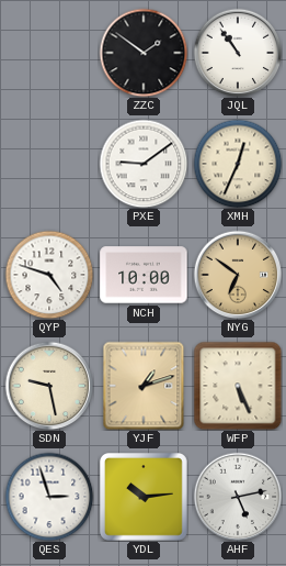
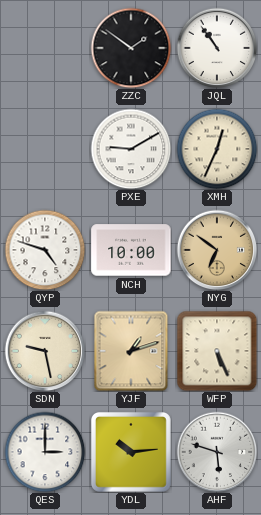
PXE: 9:09 -> 9:10
QES: 2:57 -> 3:00
AHF: 5:13 -> 5:48
